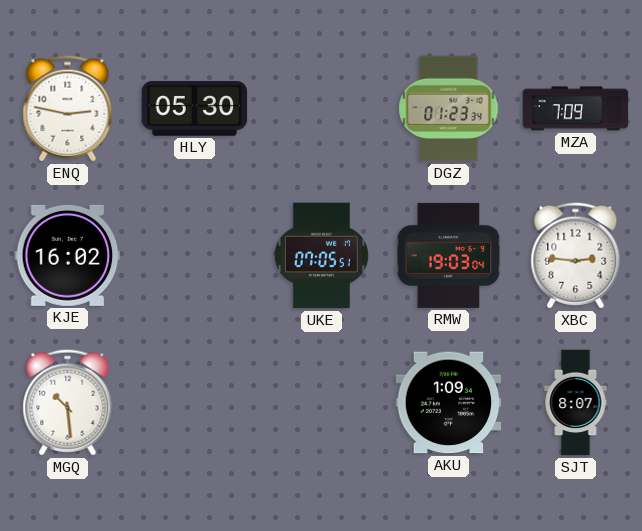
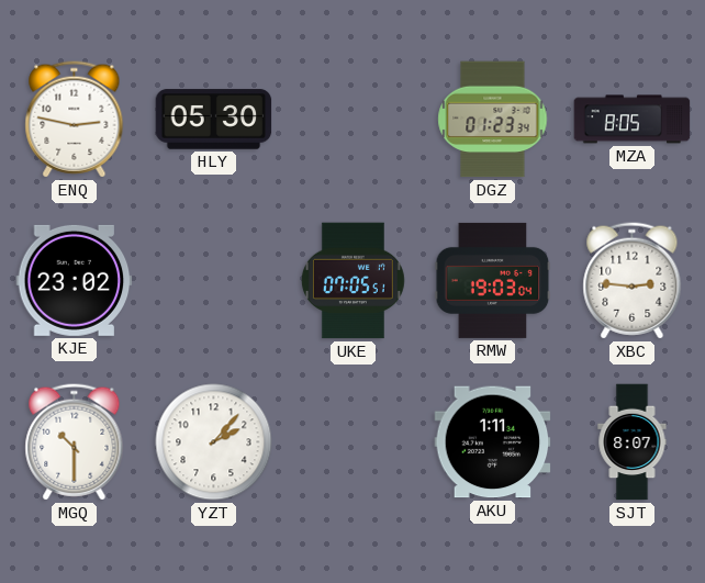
MZA: 7:09 -> 8:05
KJE: 16:02 -> 23:02
MGQ: 10:29 -> 10:30
YZT: none -> 2:07
AKU: 1:09 -> 1:11
